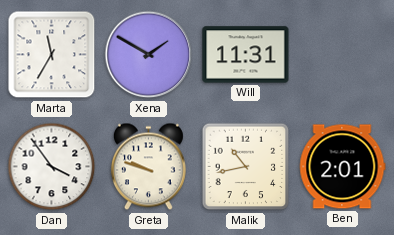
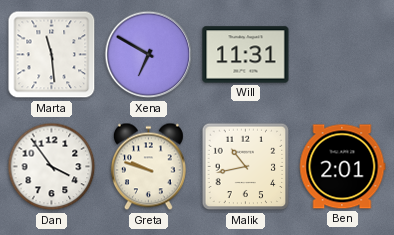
Marta: 11:35 -> 11:29
Xena: 1:50 -> 6:50
